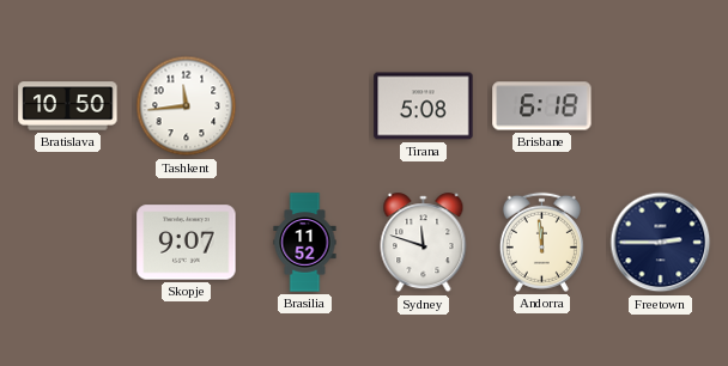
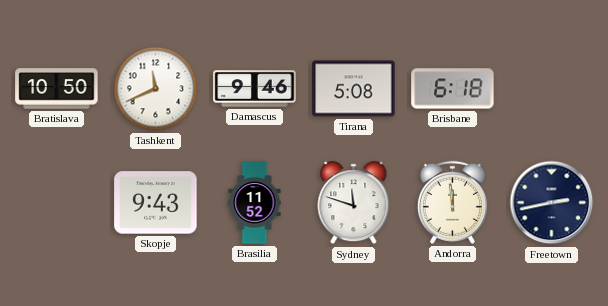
Tashkent: 11:44 -> 11:41
Damascus: none -> 9:46
Skopje: 9:07 -> 9:43
Freetown: 2:45 -> 2:43
